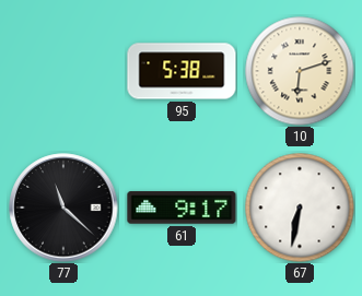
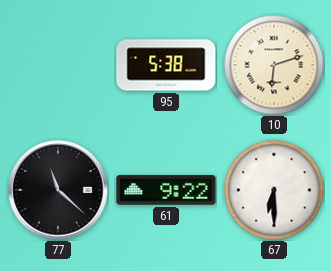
61: 9:17 -> 9:22
67: 6:32 -> 6:30
